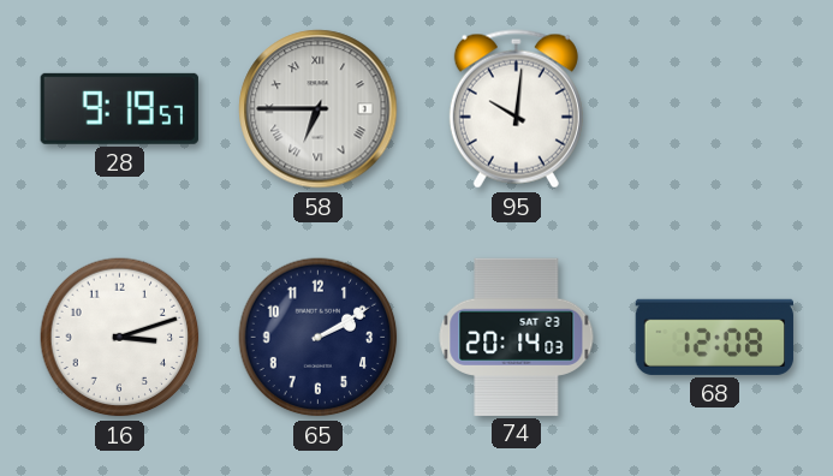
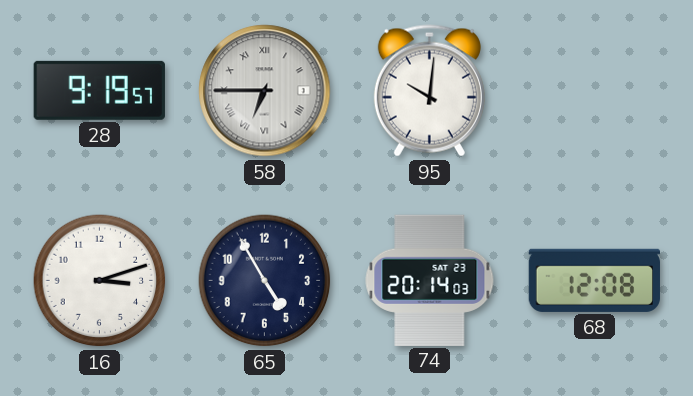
65: 2:10 -> 4:55
